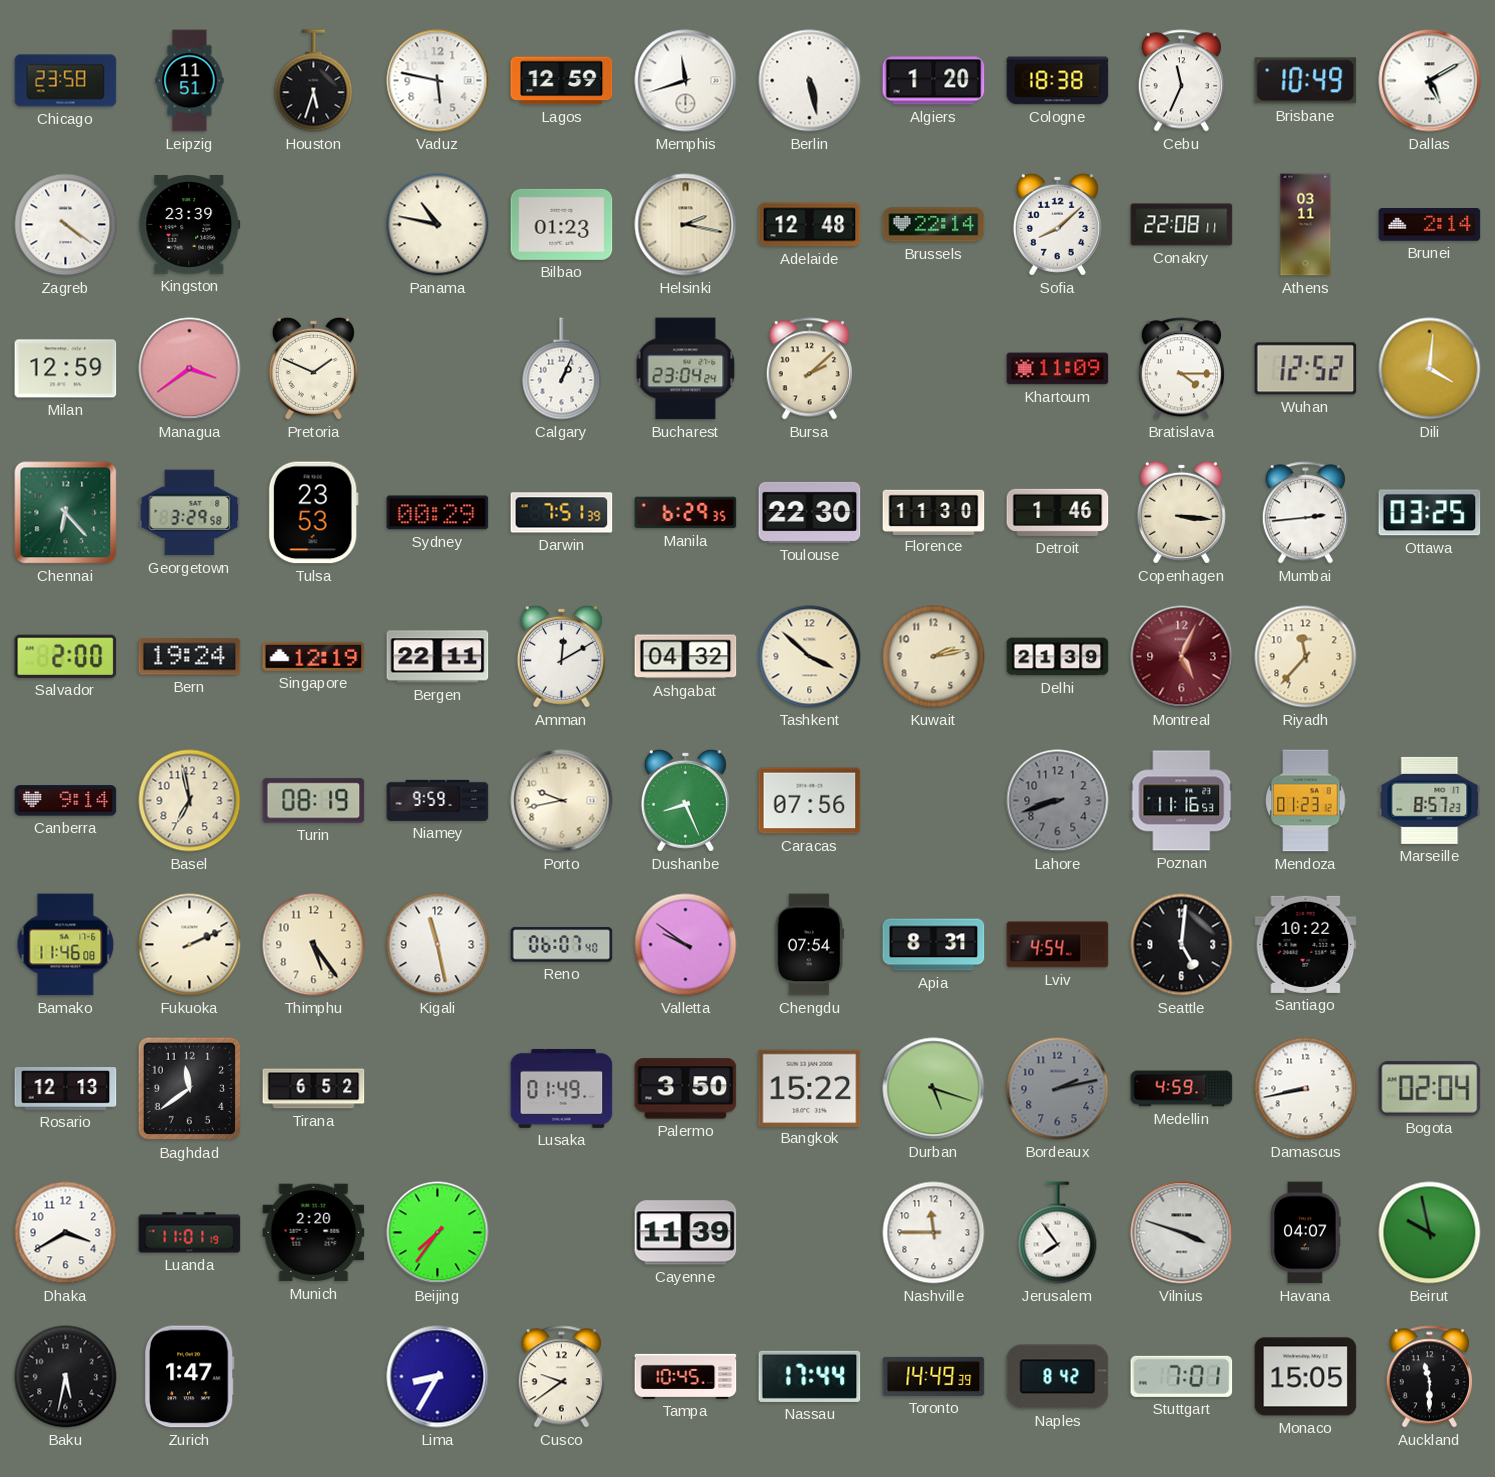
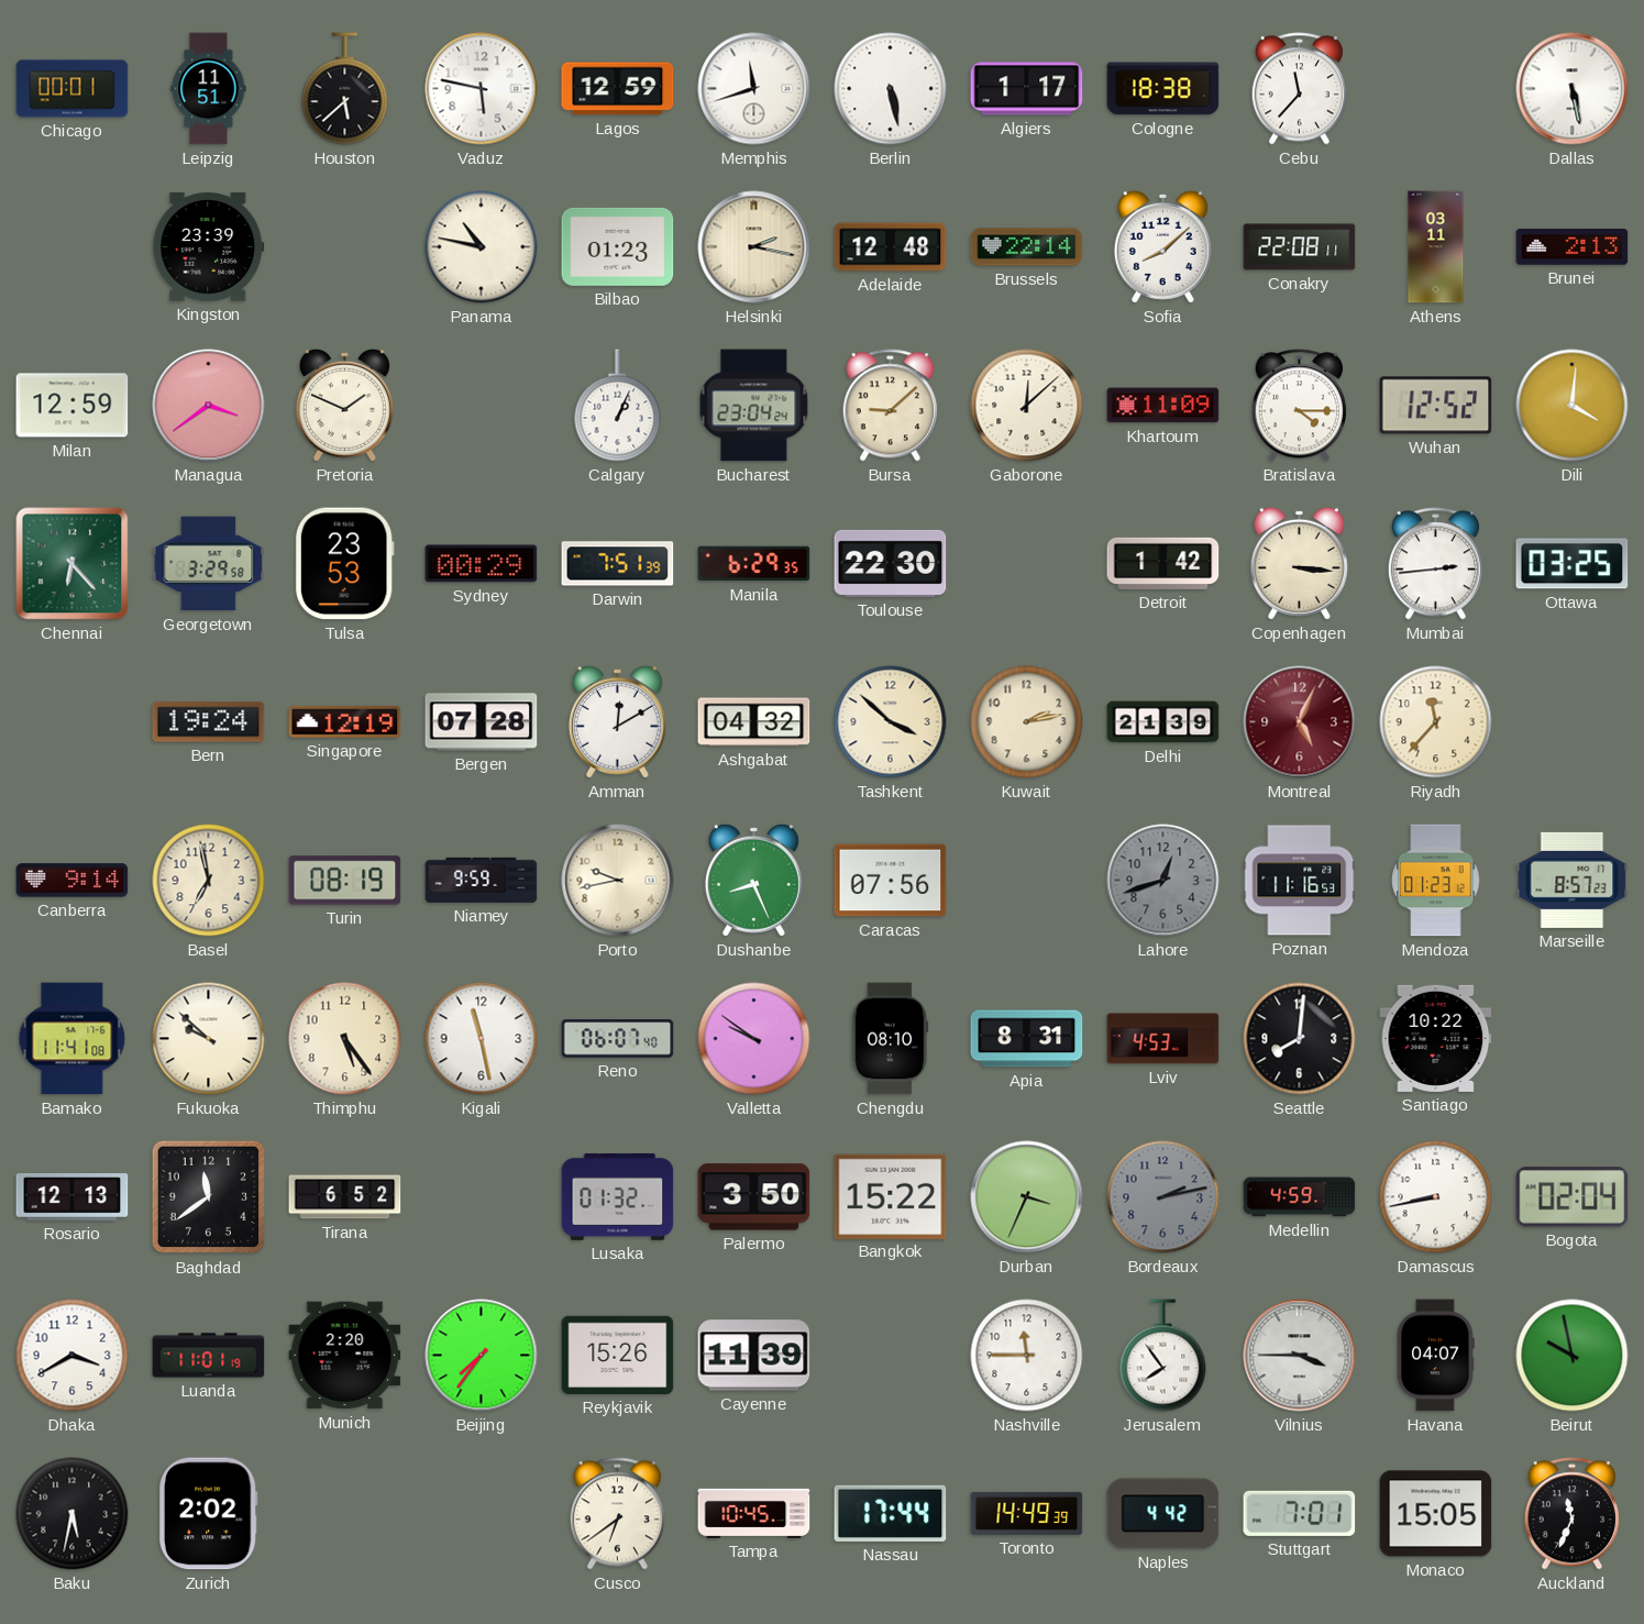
Chicago: 23:58 -> 00:01
Houston: 5:33 -> 5:38
Algiers: 1:20 -> 1:17
Cebu: 11:34 -> 11:37
Brisbane: 10:49 -> none
Dallas: 5:10 -> 5:28
Zagreb: 4:21 -> none
Brunei: 2:14 -> 2:13
Bursa: 2:08 -> 9:08
Gaborone: none -> 12:08
Florence: 11:30 -> none
Detroit: 1:46 -> 1:42
Salvador: 2:00 -> none
Bergen: 22:11 -> 07:28
Lahore: 8:42 -> 12:42
Bamako: 11:46 -> 11:41
Fukuoka: 2:11 -> 9:52
Chengdu: 07:54 -> 08:10
Lviv: 4:54 -> 4:53
Seattle: 5:01 -> 8:01
Lusaka: 01:49 -> 01:32
Durban: 5:18 -> 3:34
Reykjavik: none -> 15:26
Vilnius: 3:48 -> 3:45
Zurich: 1:47 -> 2:02
Lima: 8:35 -> none
Cusco: 9:39 -> 6:39
Naples: 8:42 -> 4:42
Auckland: 11:30 -> 11:34
